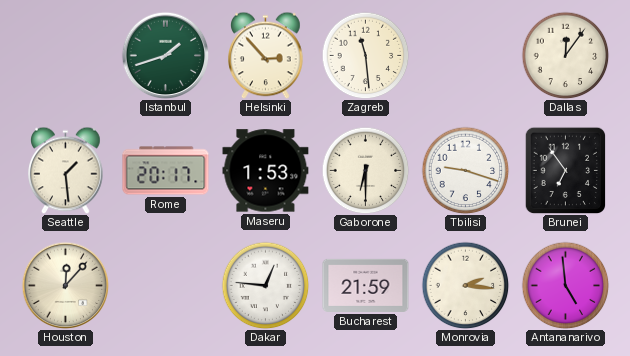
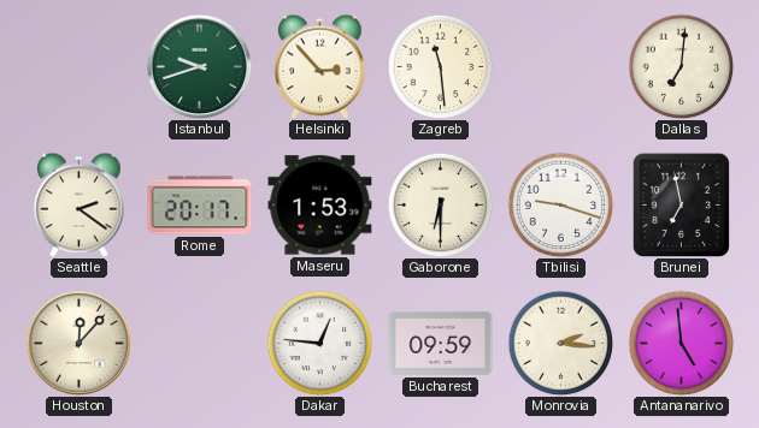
Istanbul: 1:42 -> 9:42
Dallas: 12:06 -> 7:01
Seattle: 1:29 -> 2:21
Brunei: 6:54 -> 6:58
Bucharest: 21:59 -> 09:59
